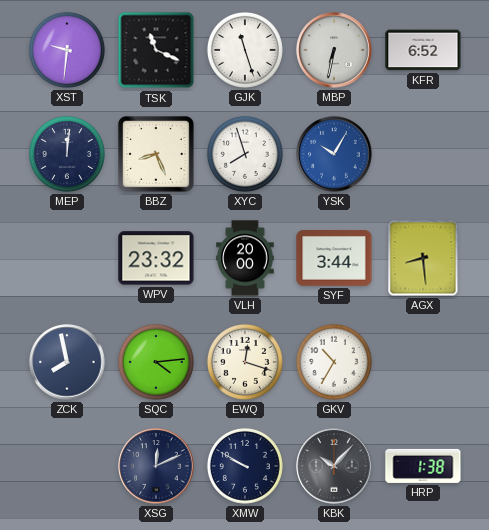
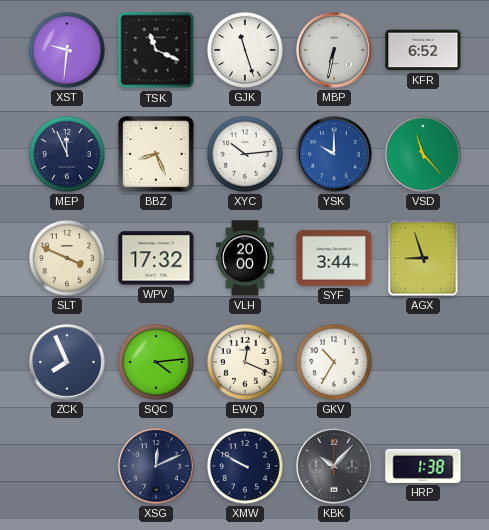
MEP: 12:01 -> 11:56
XYC: 7:57 -> 10:14
YSK: 10:05 -> 10:00
VSD: none -> 11:23
SLT: none -> 3:49
WPV: 23:32 -> 17:32
AGX: 8:29 -> 8:57
ZCK: 7:58 -> 7:56
EWQ: 12:18 -> 12:19
